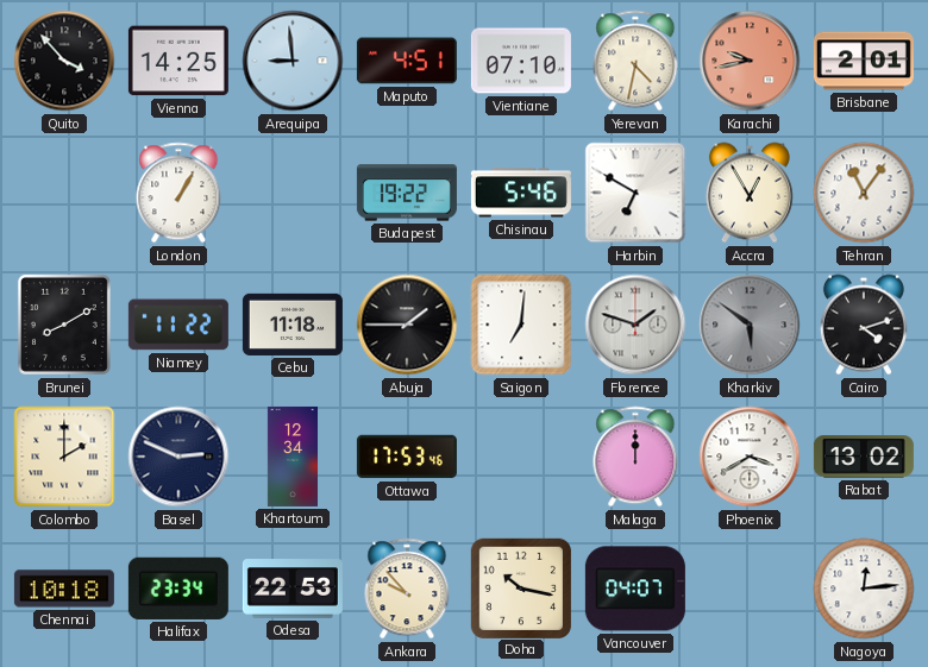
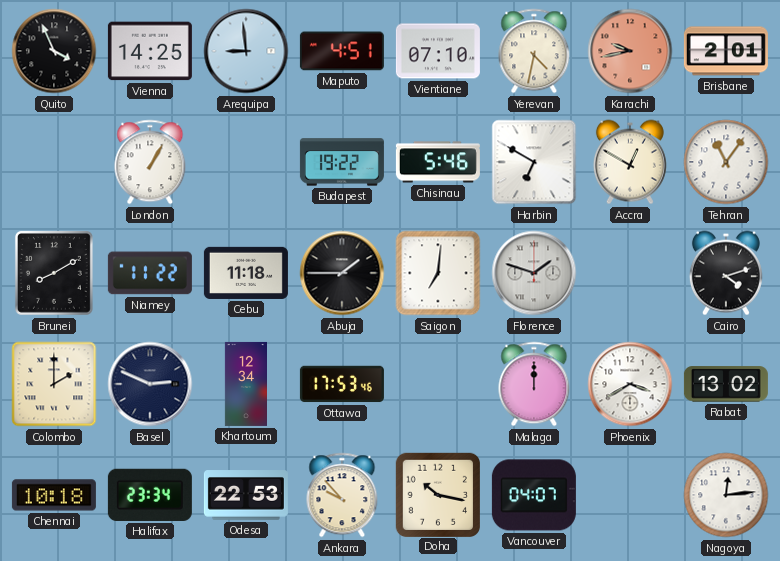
Quito: 3:53 -> 3:56
Accra: 12:55 -> 12:50
Kharkiv: 5:51 -> none
